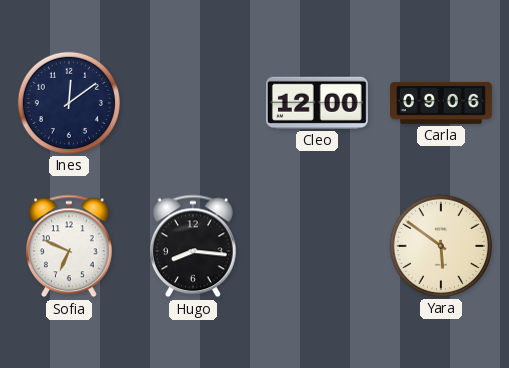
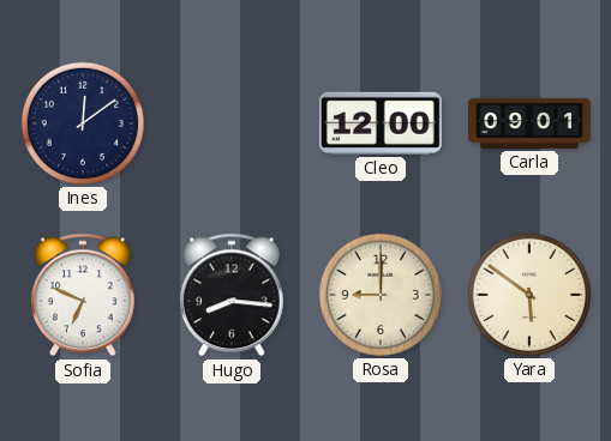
Carla: 09:06 -> 09:01
Rosa: none -> 9:00
